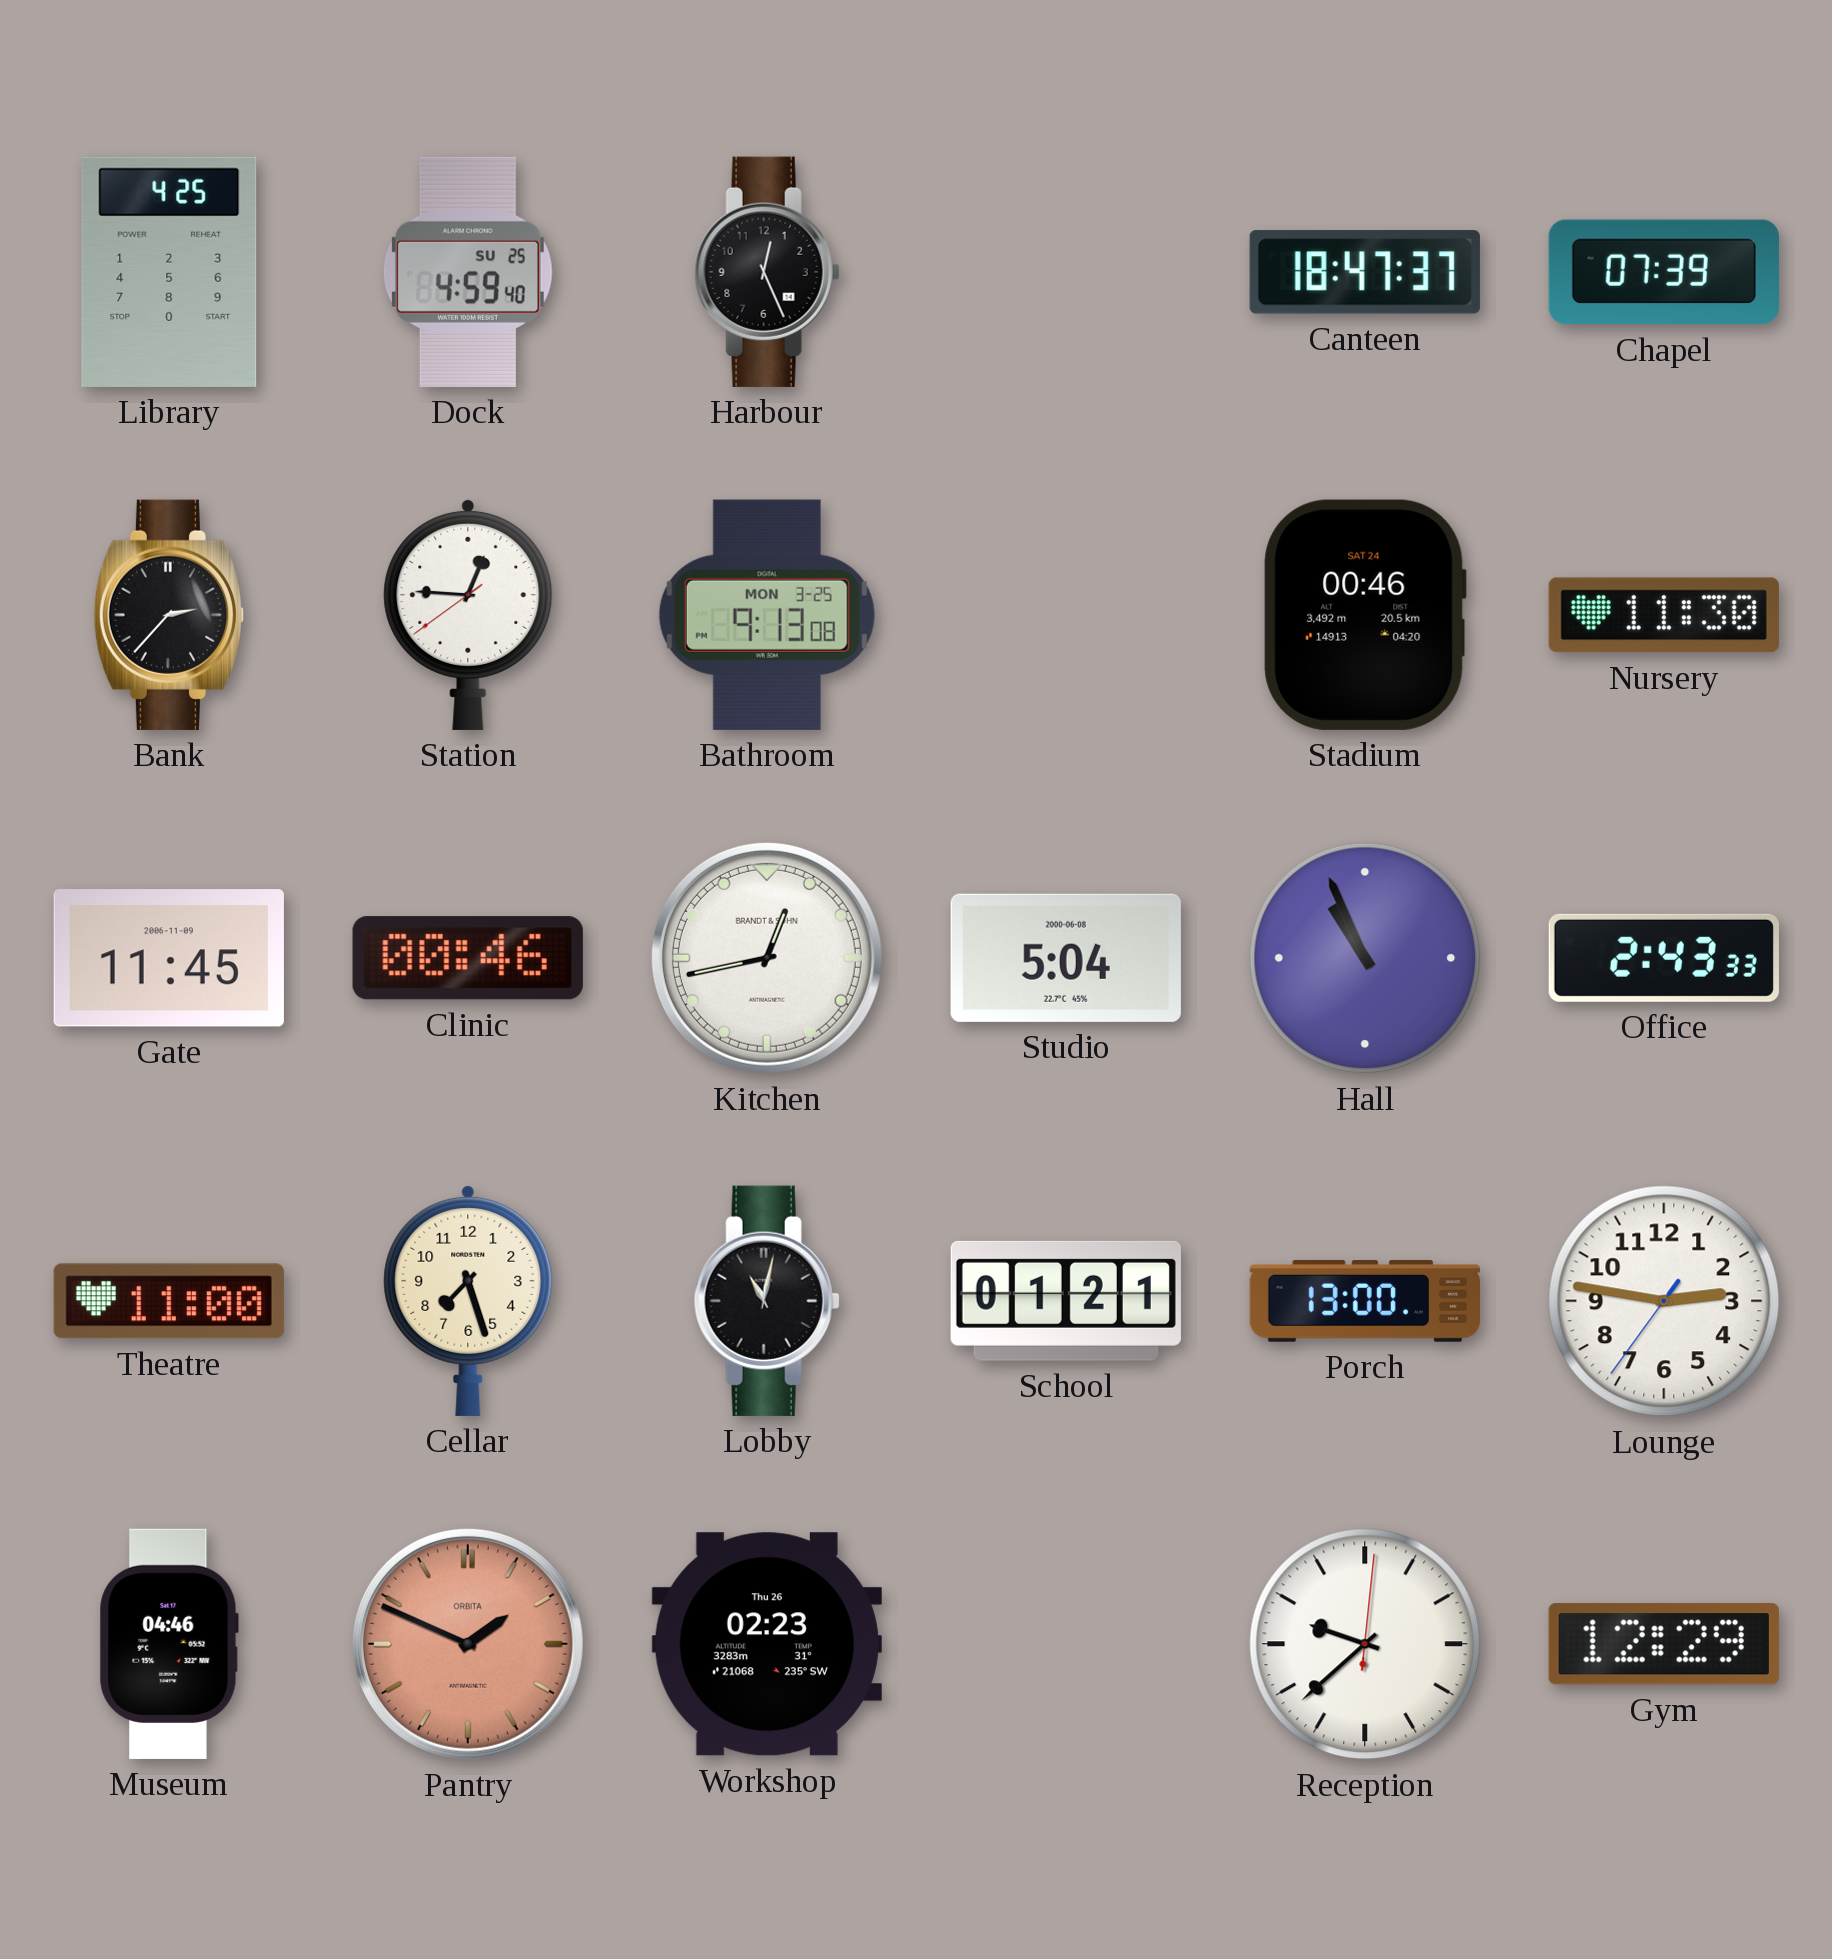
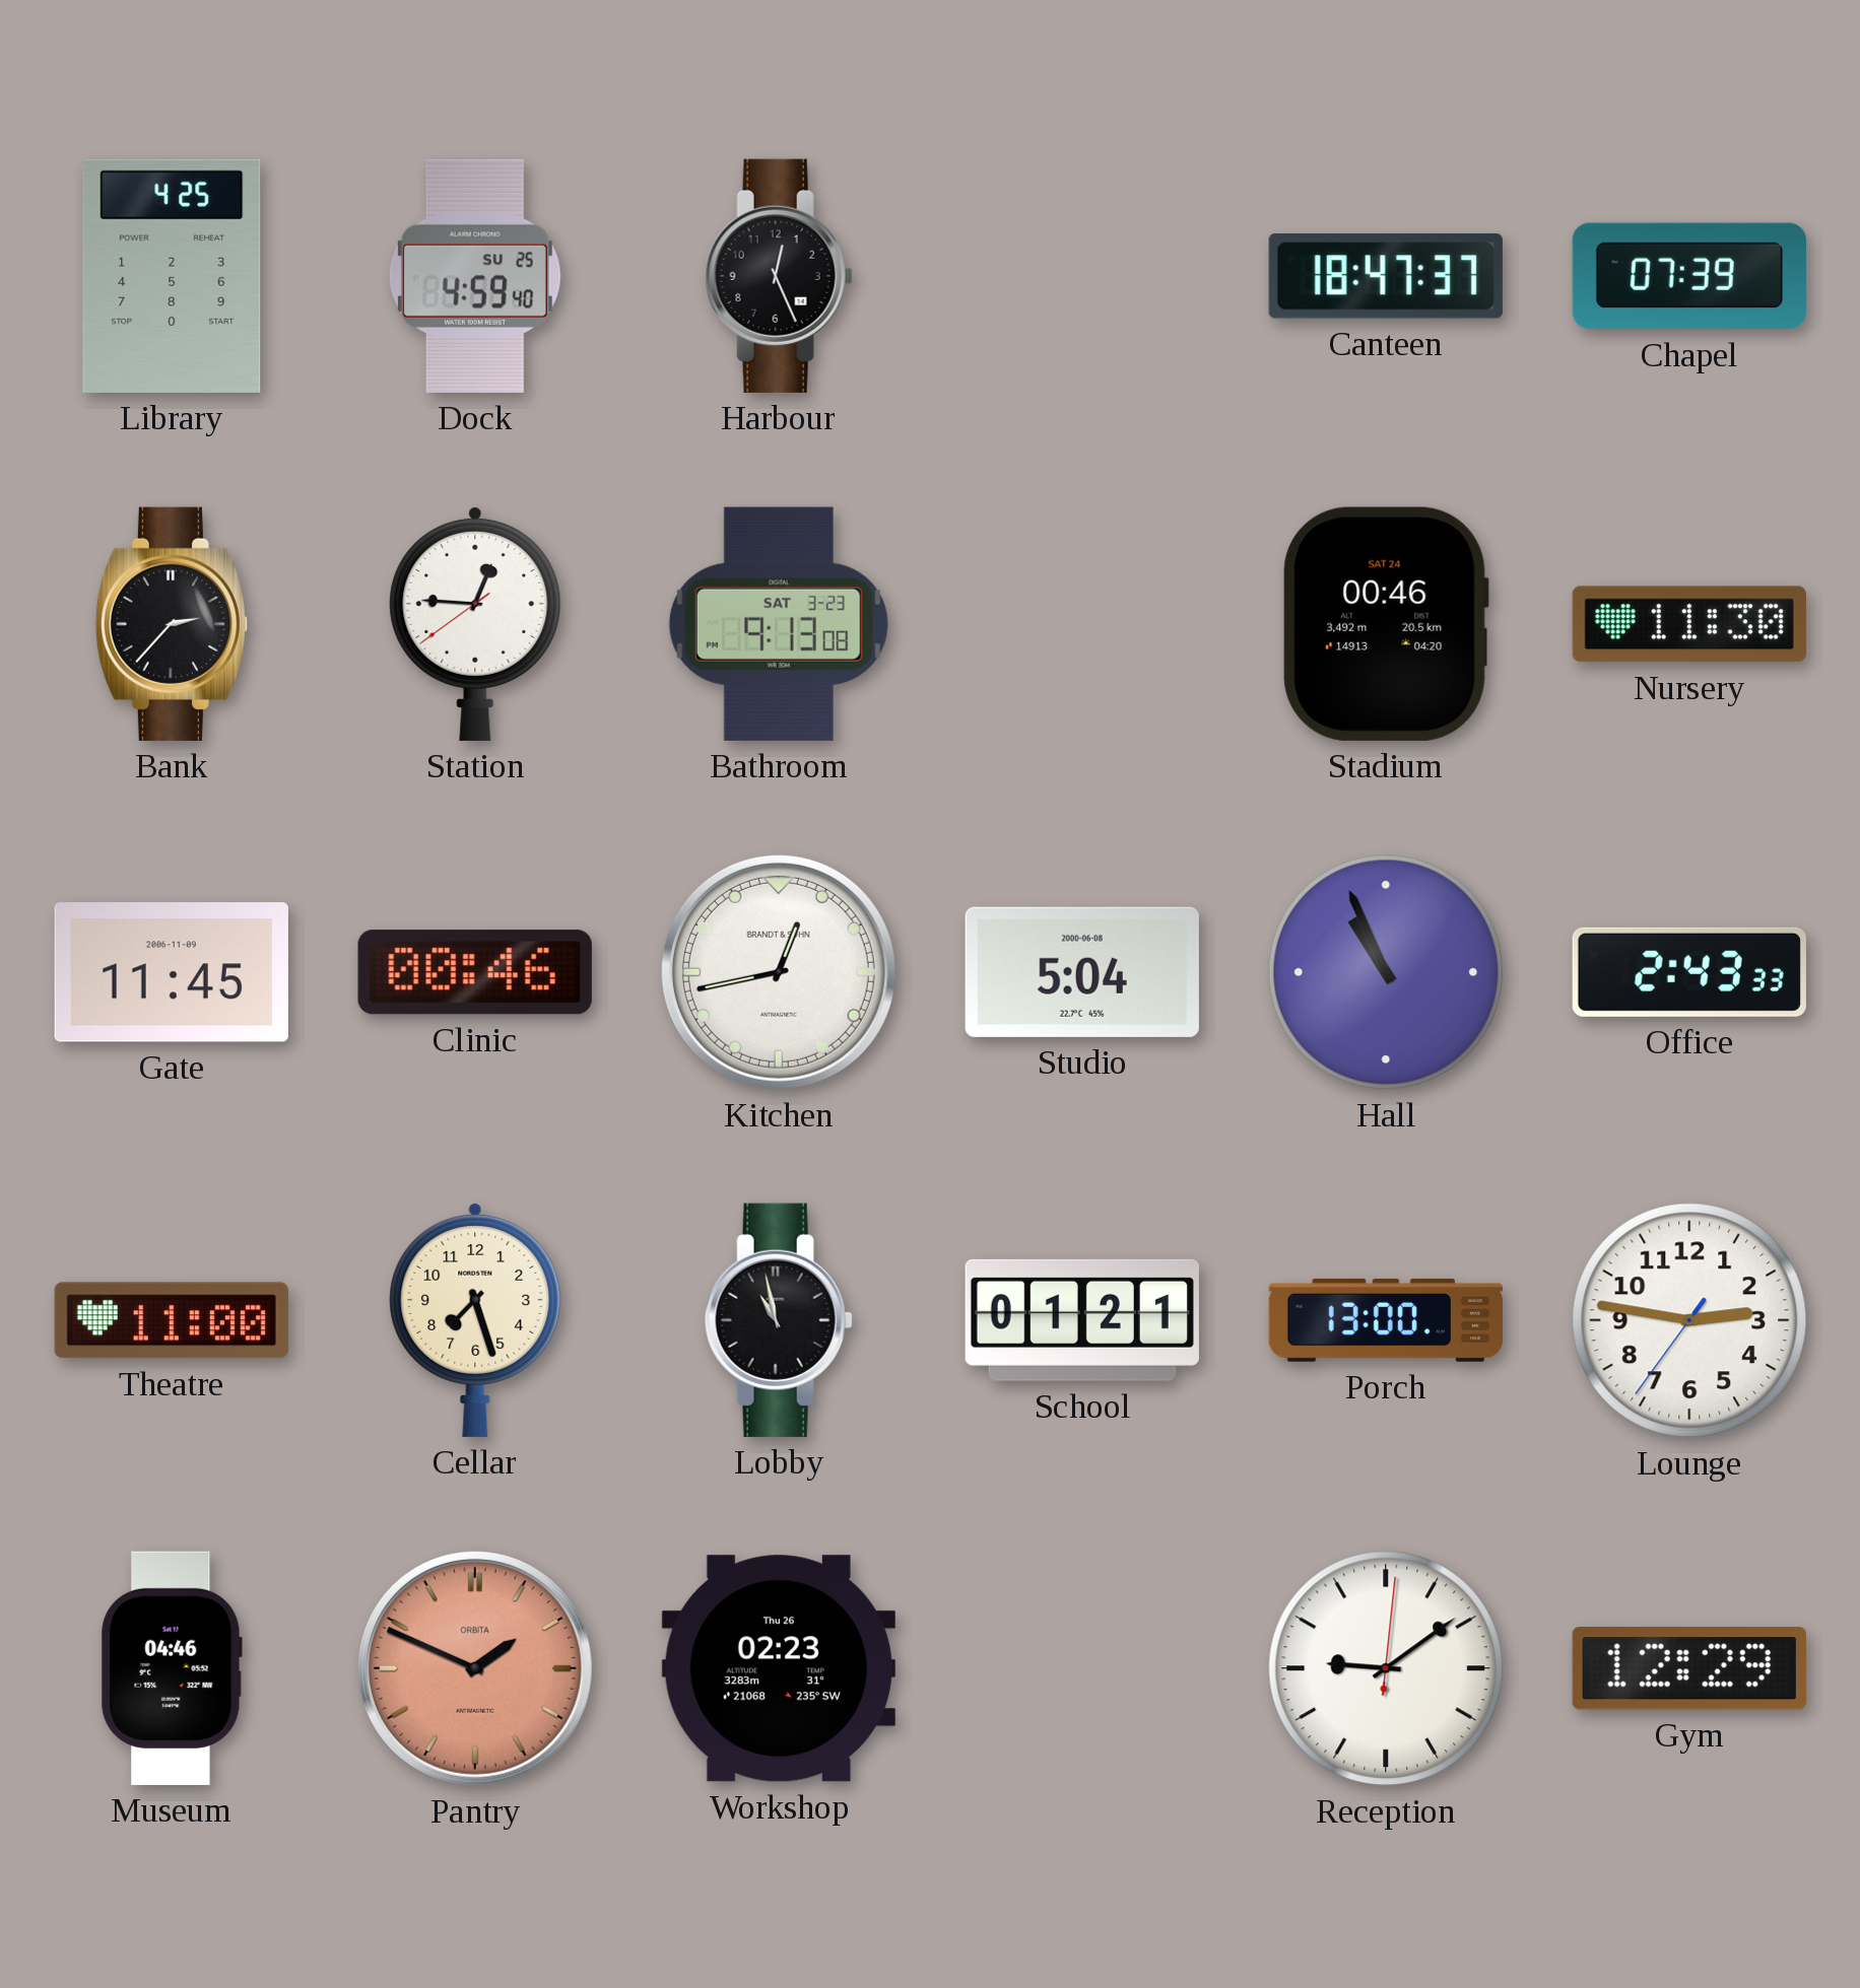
Bathroom date: MON 3-25 -> SAT 3-23
Lobby: 11:02 -> 10:58
Reception: 9:38 -> 9:09
